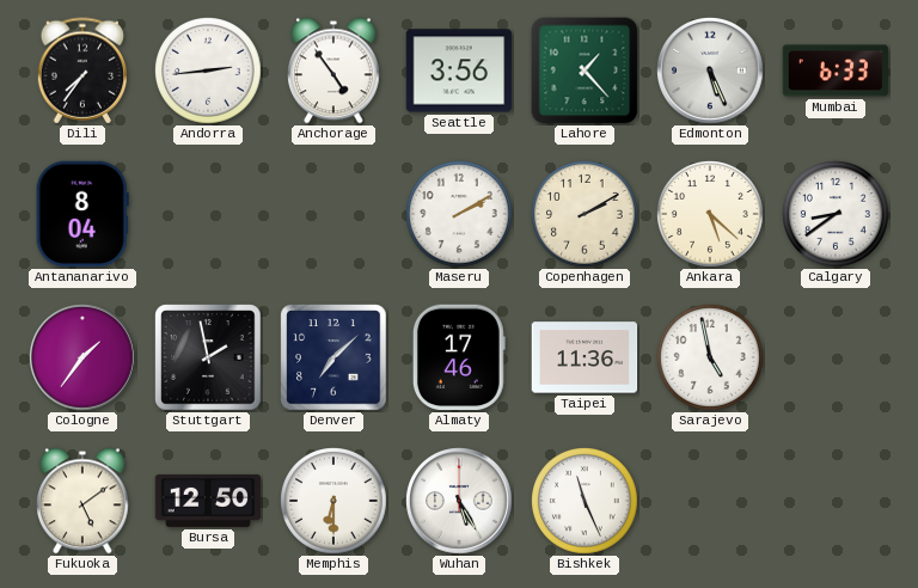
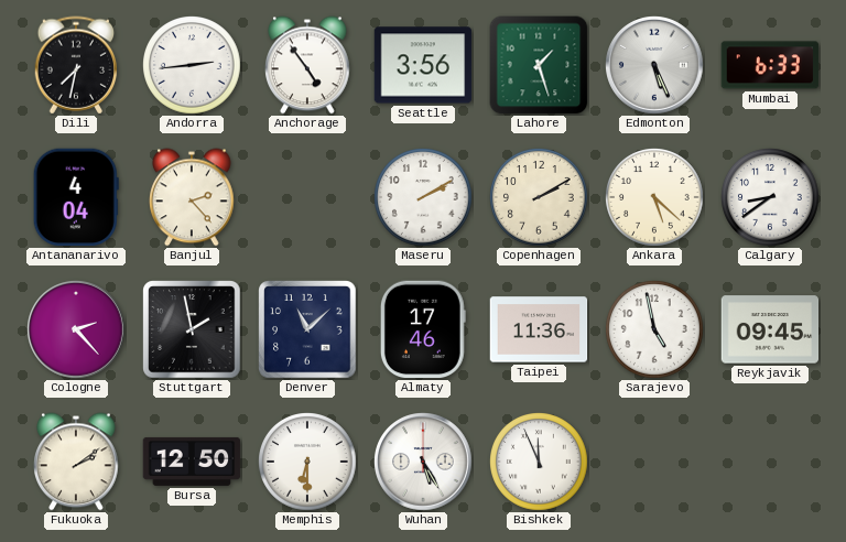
Dili: 7:36 -> 7:32
Lahore: 1:23 -> 1:27
Antananarivo: 8:04 -> 4:04
Banjul: none -> 2:23
Cologne: 1:36 -> 2:23
Denver: 7:08 -> 11:08
Reykjavik: none -> 09:45
Fukuoka: 5:09 -> 2:09
Bishkek: 11:26 -> 11:56
